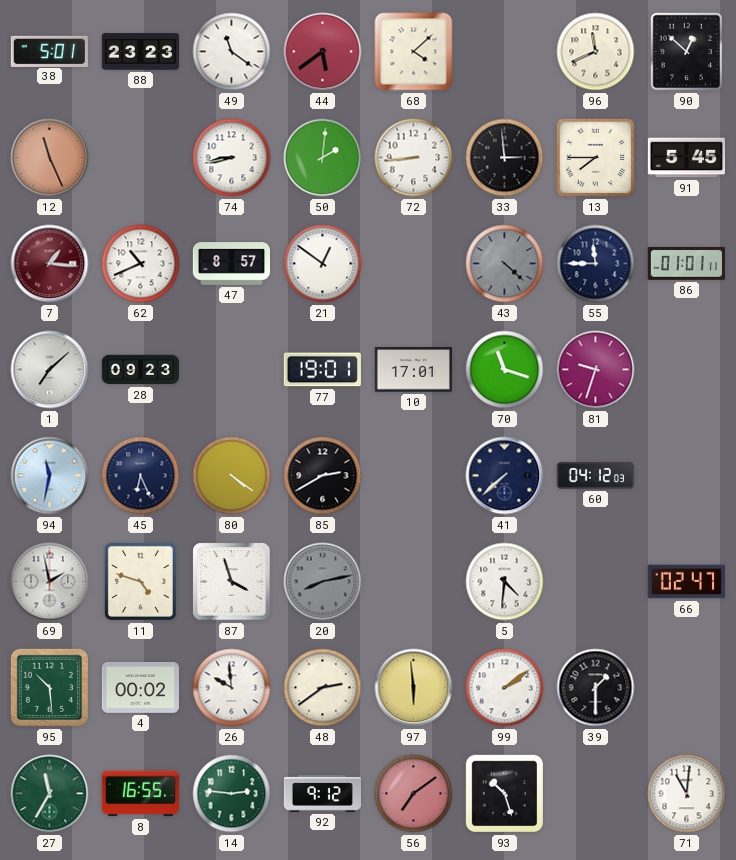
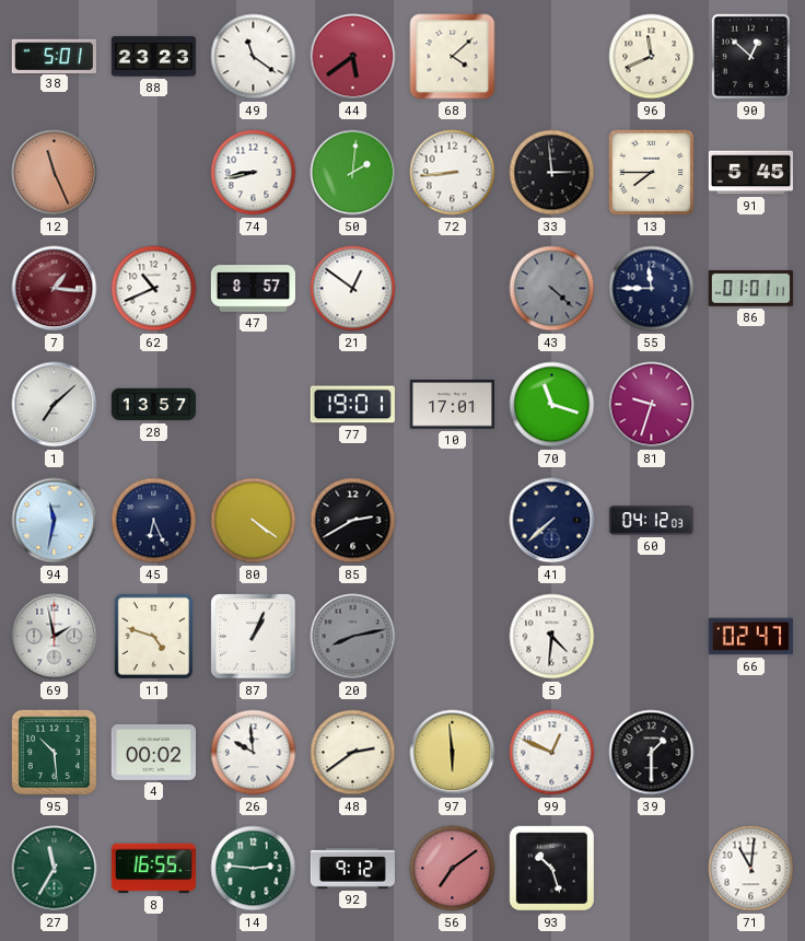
28: 09:23 -> 13:57
87: 3:57 -> 1:04
99: 2:09 -> 12:49
